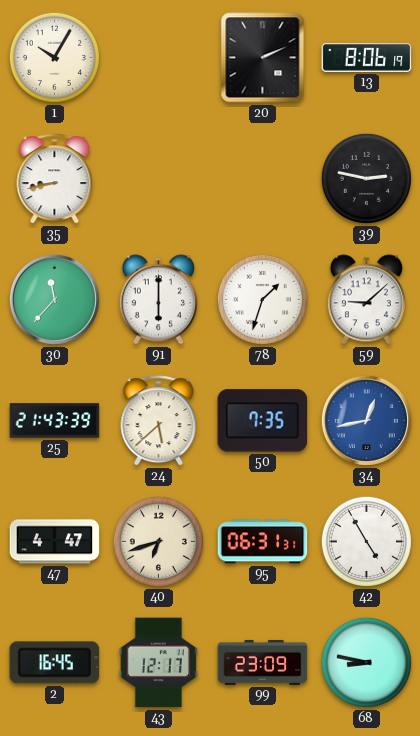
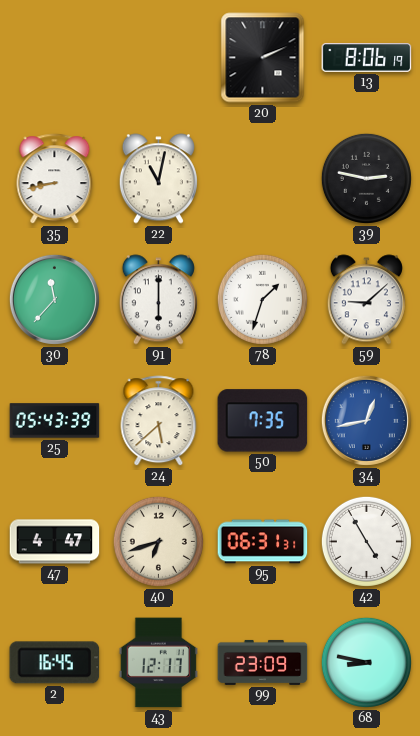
1: 10:05 -> none
22: none -> 11:02
25: 21:43 -> 05:43
